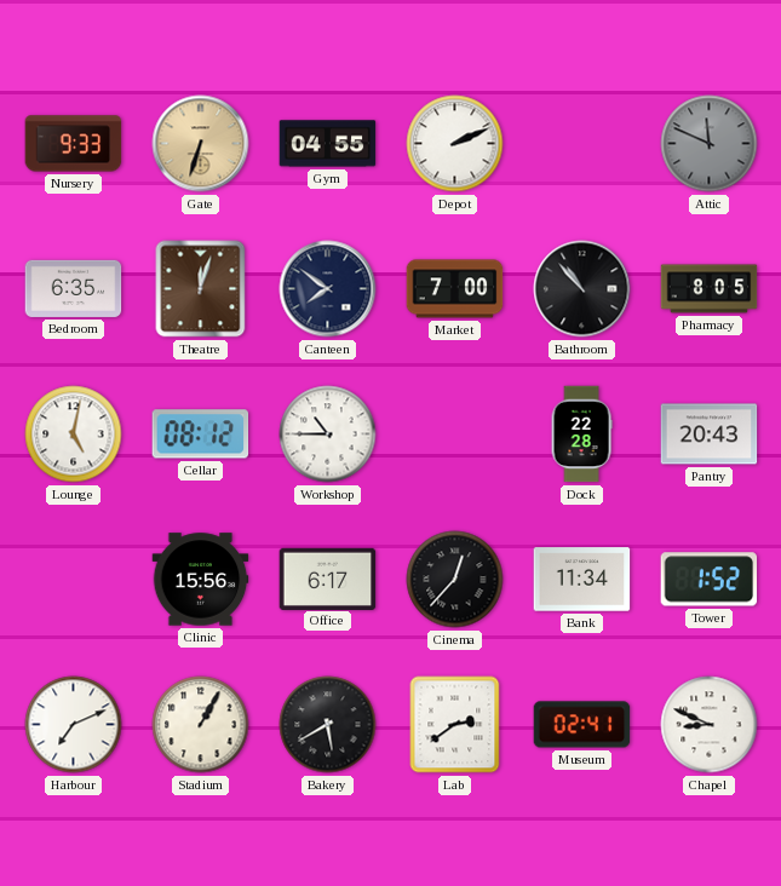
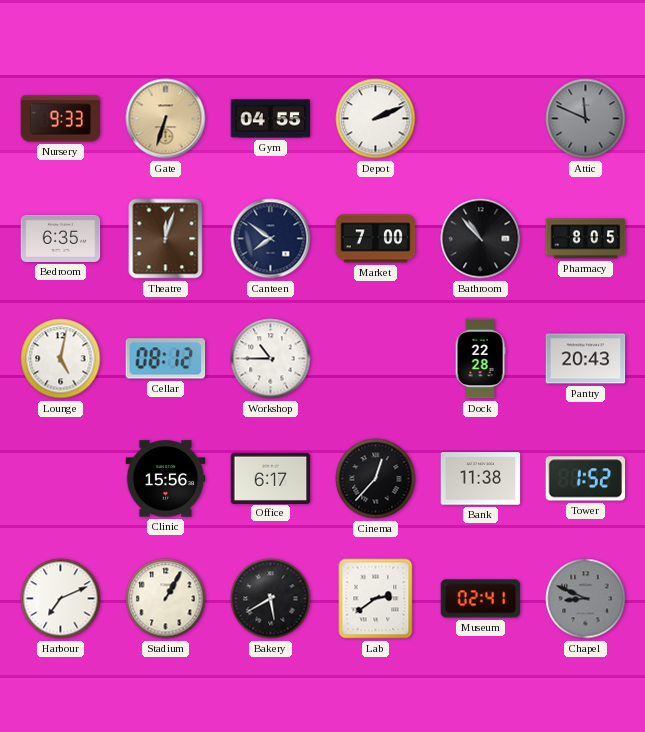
Bank: 11:34 -> 11:38
Chapel dial: white -> grey
